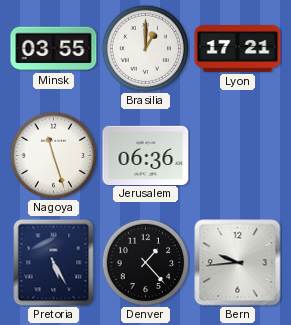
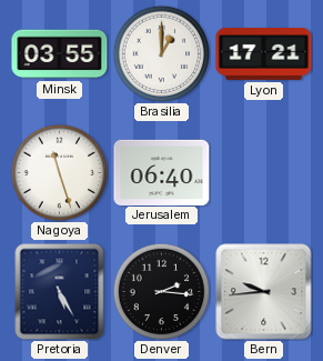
Jerusalem: 06:36 -> 06:40
Denver: 1:23 -> 2:16
